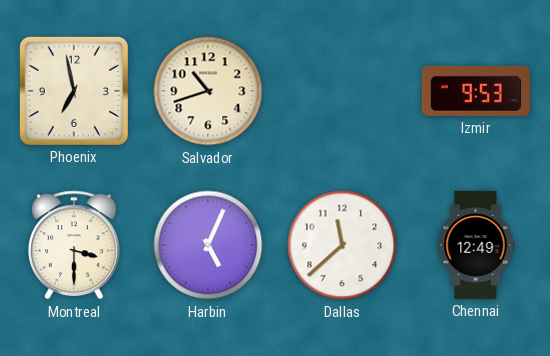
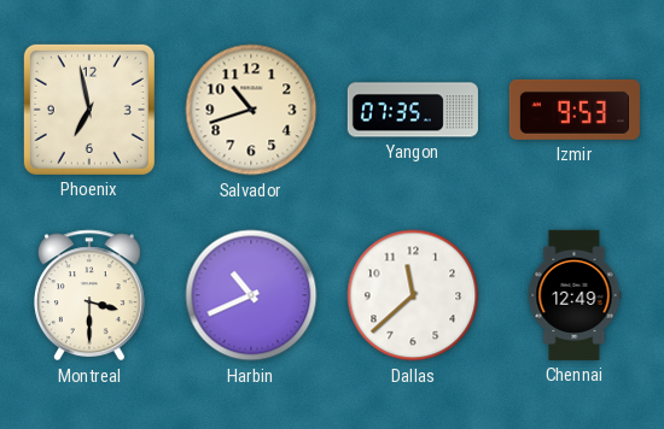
Yangon: none -> 07:35
Harbin: 5:04 -> 10:41
